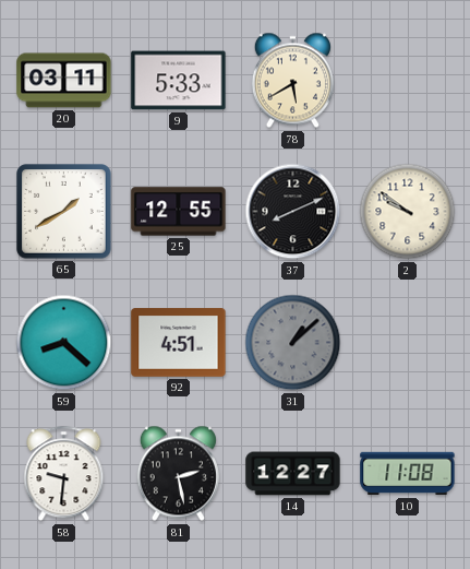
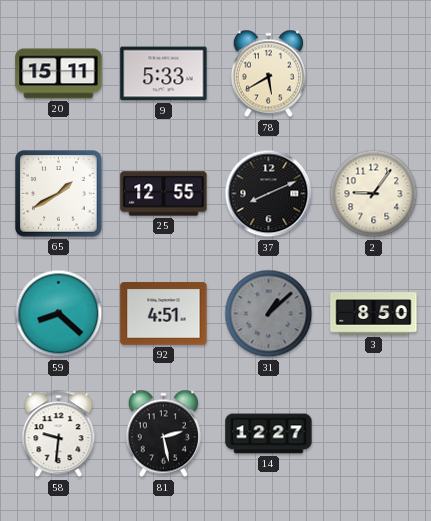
20: 03:11 -> 15:11
2: 9:51 -> 9:06
3: none -> 8:50
10: 11:08 -> none
